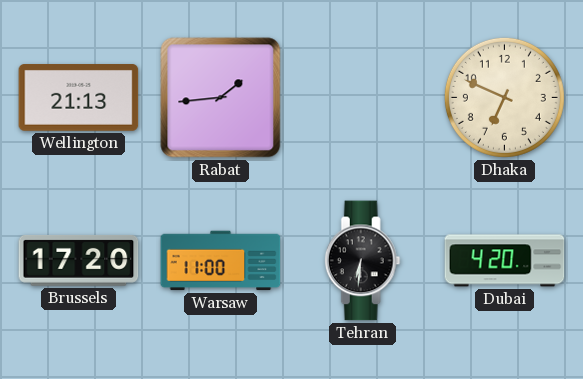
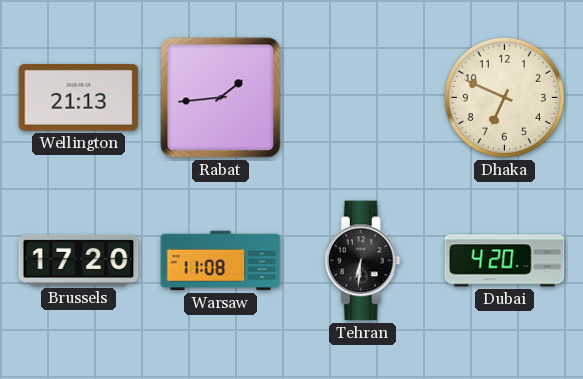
Warsaw: 11:00 -> 11:08
